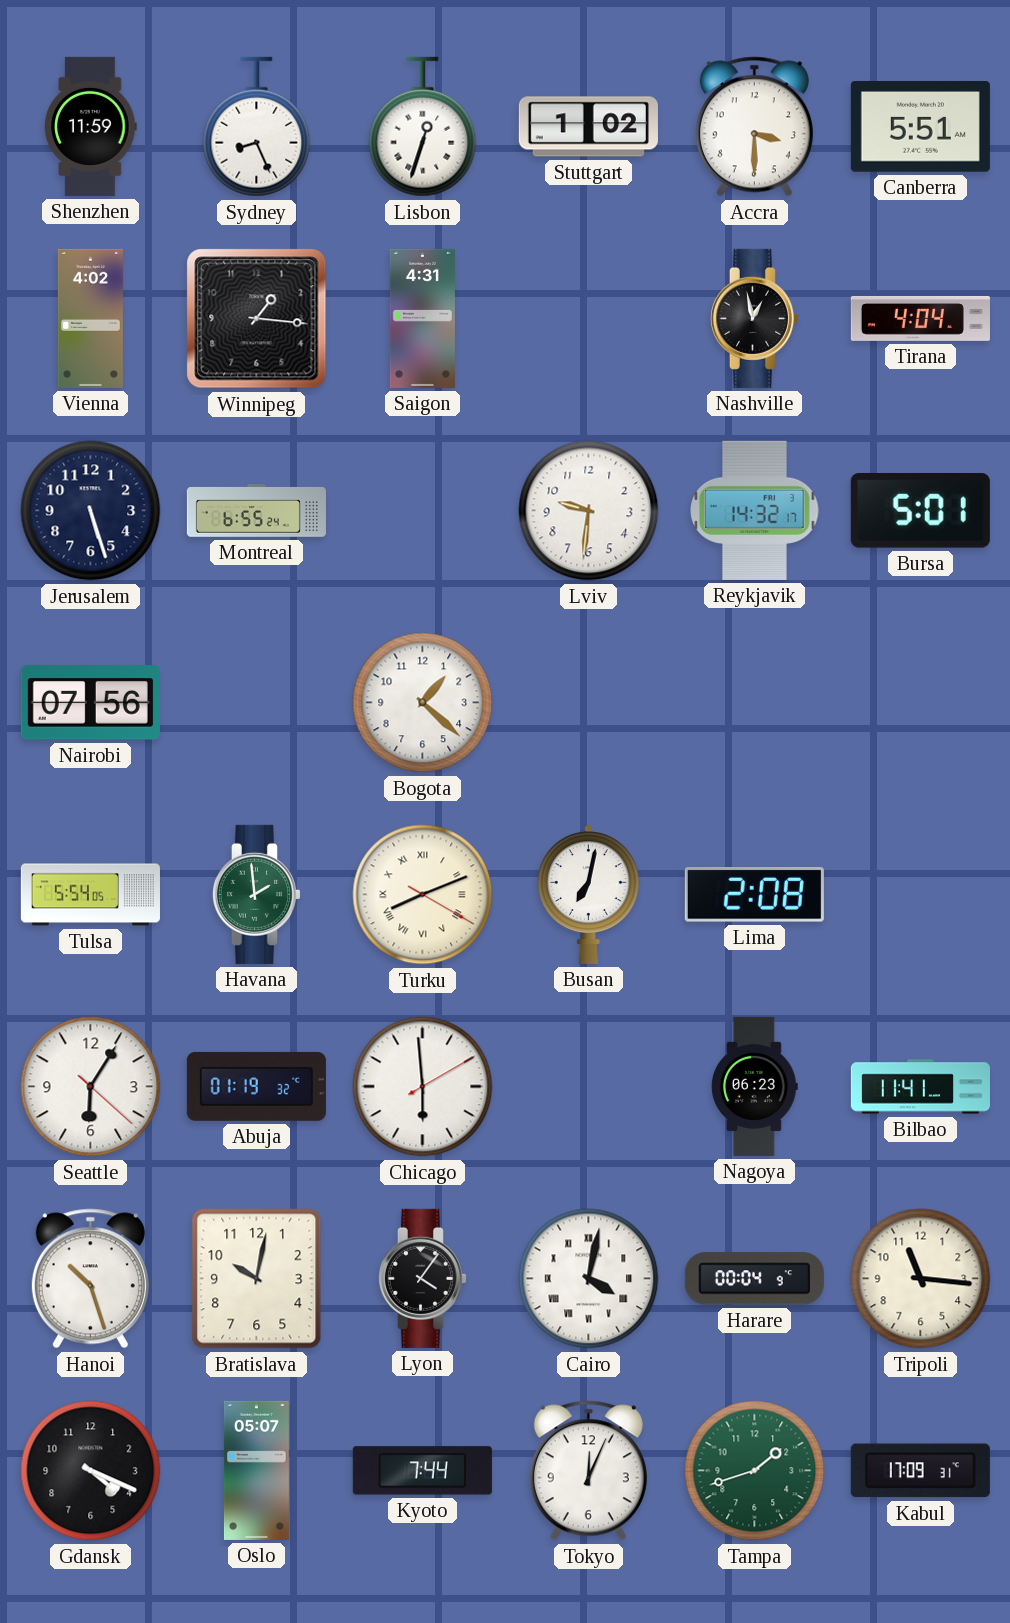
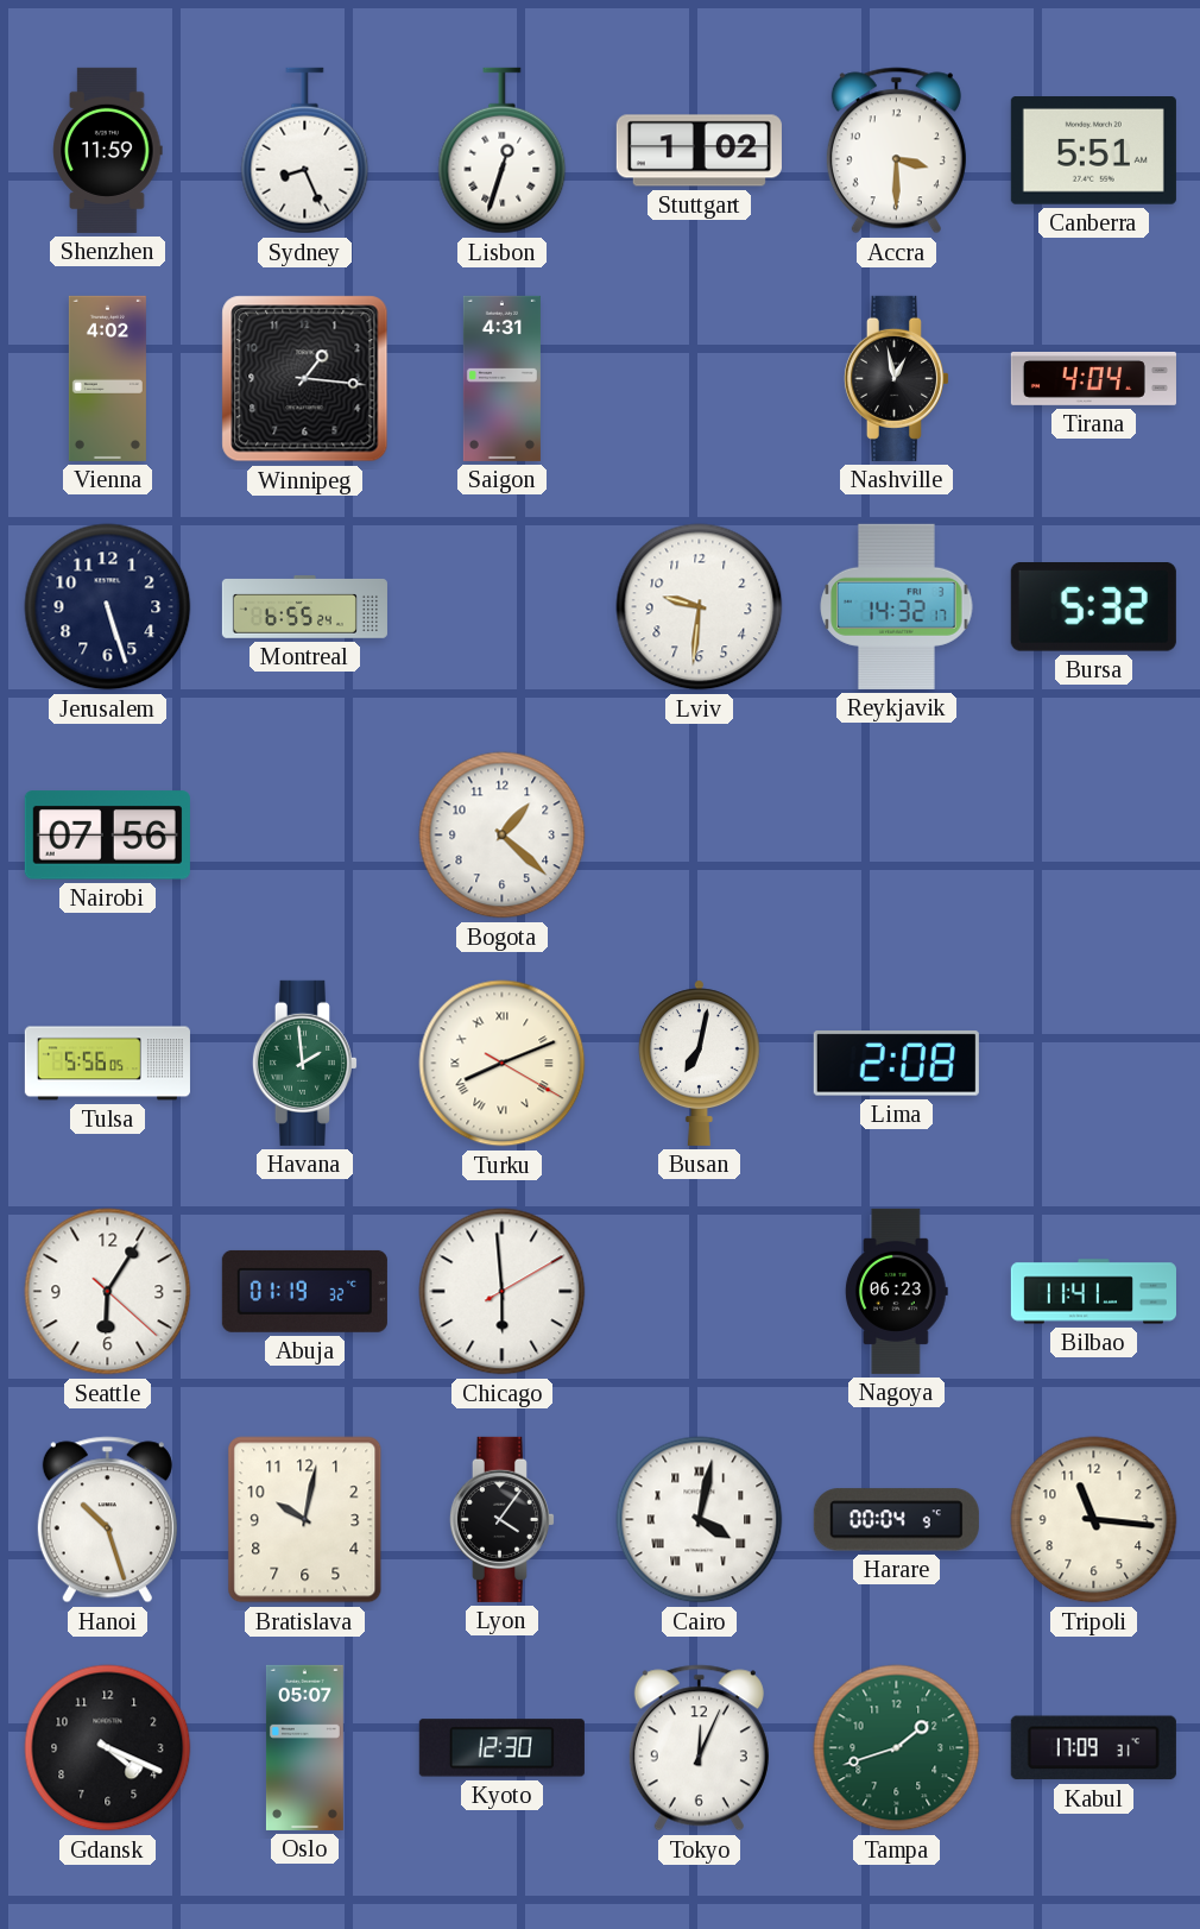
Bursa: 5:01 -> 5:32
Tulsa: 5:54 -> 5:56
Kyoto: 7:44 -> 12:30
